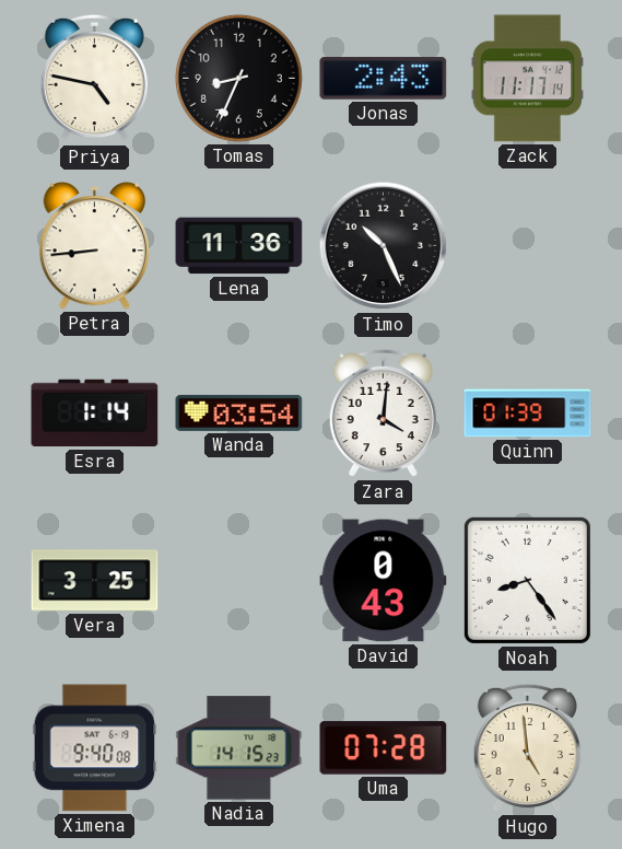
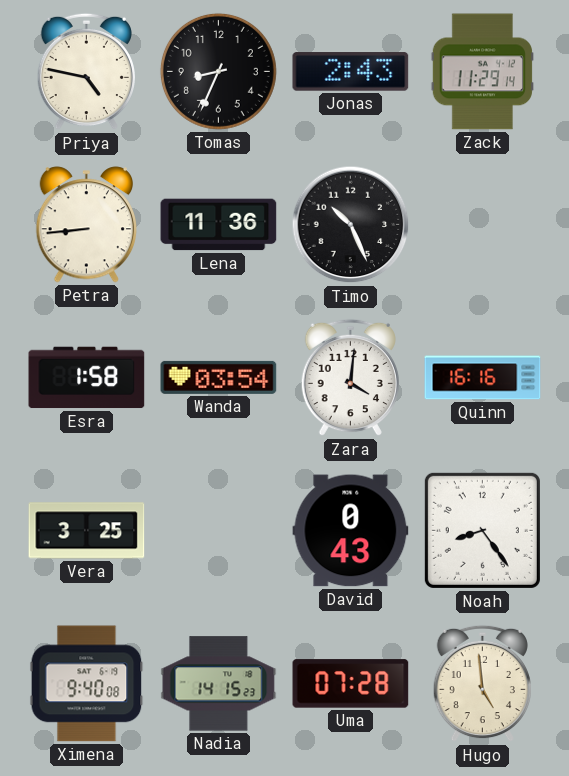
Zack: 11:17 -> 11:29
Esra: 1:14 -> 1:58
Quinn: 01:39 -> 16:16
